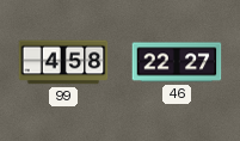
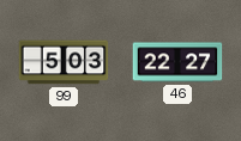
99: 4:58 -> 5:03
